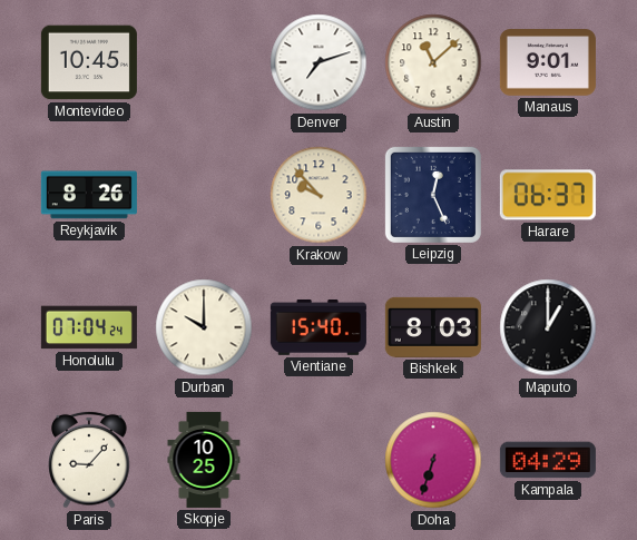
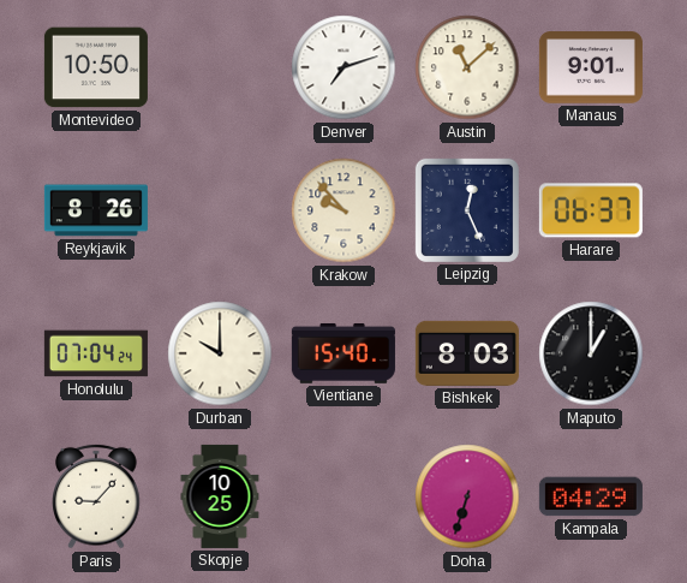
Montevideo: 10:45 -> 10:50
